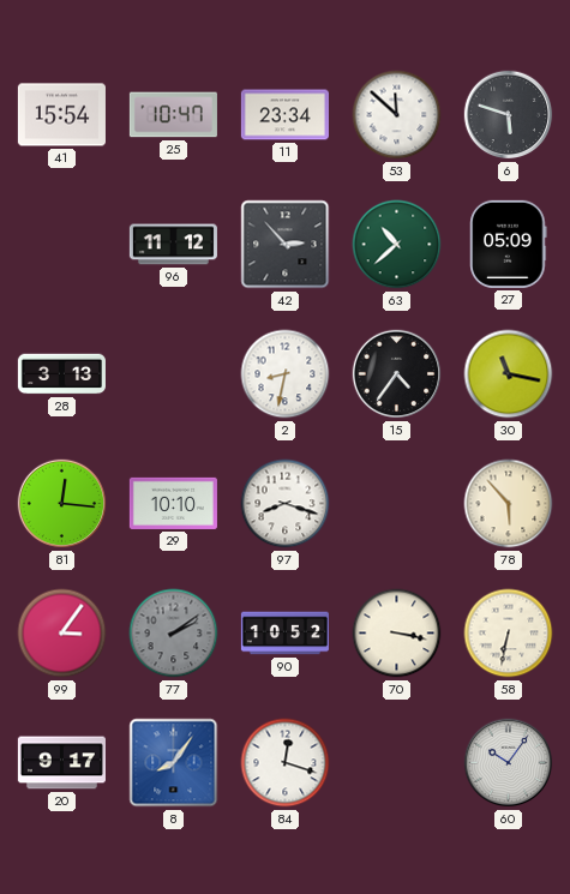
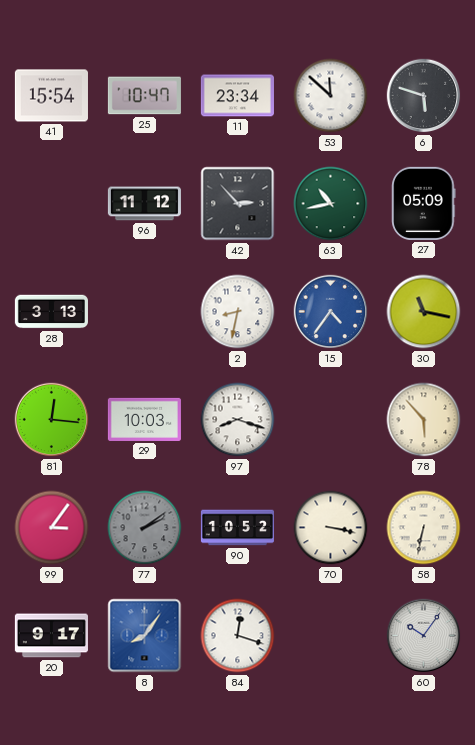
63: 10:38 -> 10:43
15 dial: black -> blue
29: 10:10 -> 10:03
